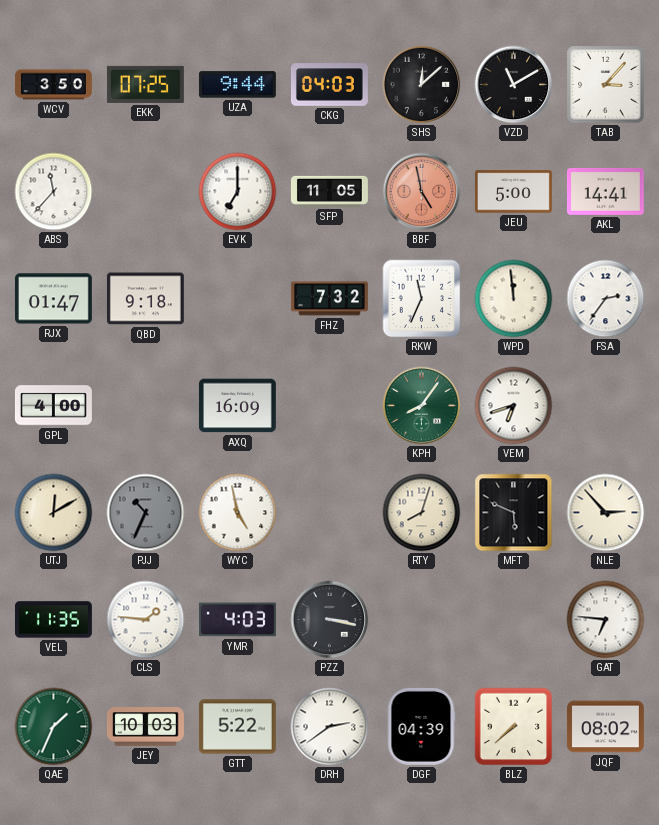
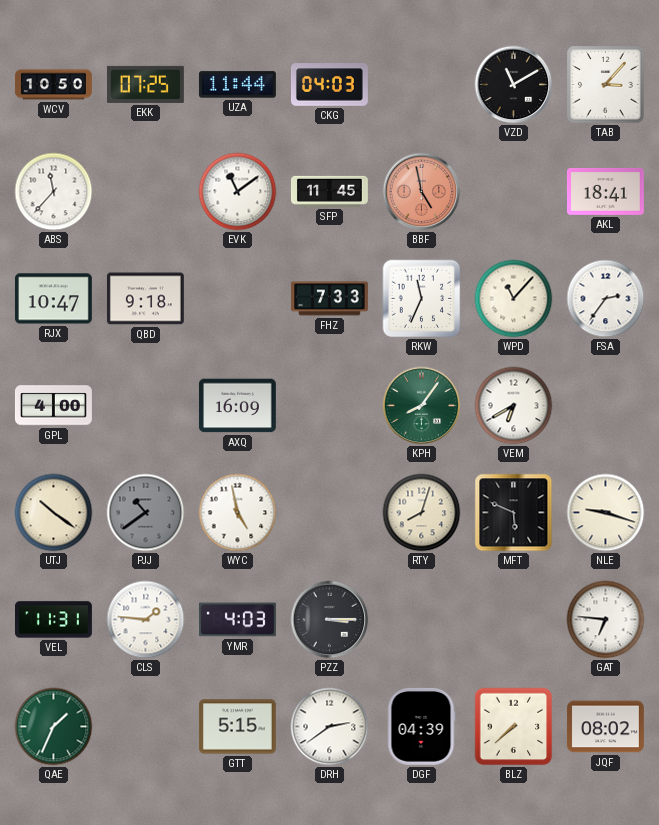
WCV: 3:50 -> 10:50
UZA: 9:44 -> 11:44
SHS: 12:08 -> none
EVK: 7:00 -> 11:09
SFP: 11:05 -> 11:45
JEU: 5:00 -> none
AKL: 14:41 -> 18:41
RJX: 01:47 -> 10:47
FHZ: 7:32 -> 7:33
WPD: 11:59 -> 11:07
VEM: 6:42 -> 6:40
UTJ: 12:10 -> 10:21
PJJ: 10:34 -> 10:39
NLE: 2:53 -> 9:18
VEL: 11:35 -> 11:31
PZZ: 3:17 -> 3:15
JEY: 10:03 -> none
GTT: 5:22 -> 5:15
